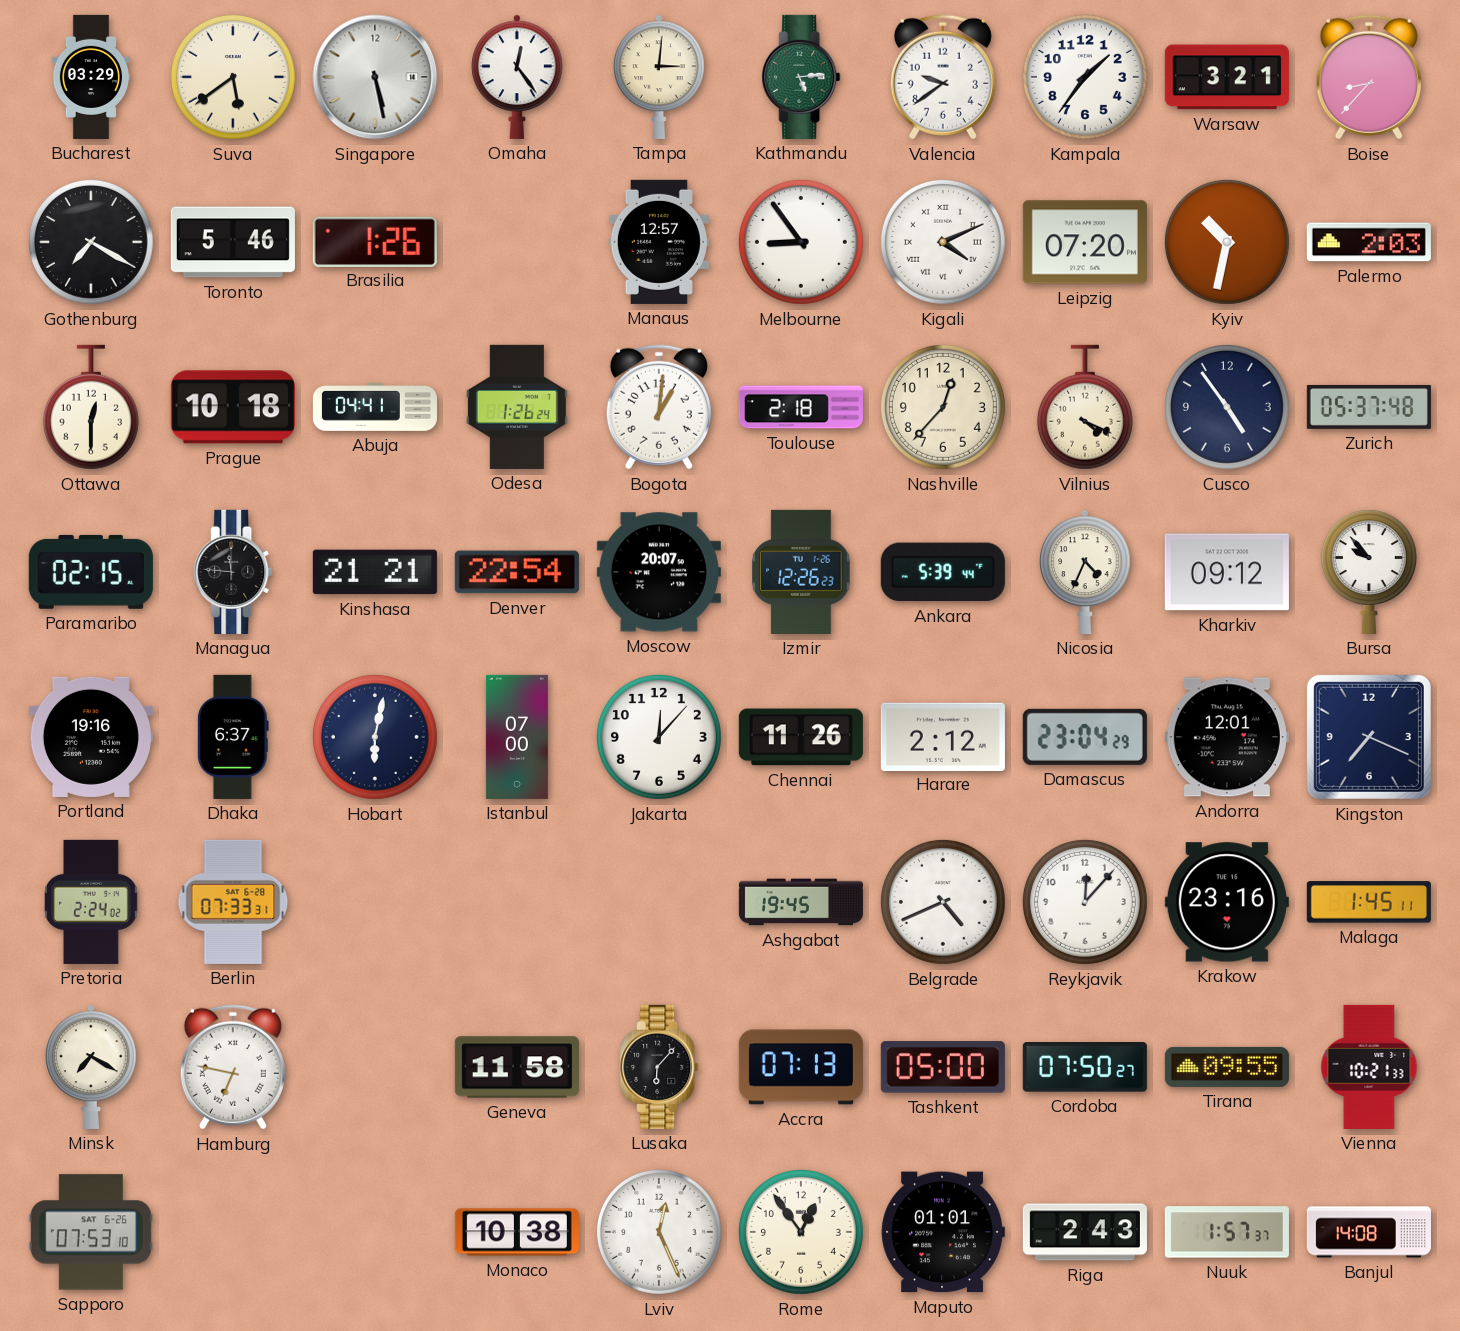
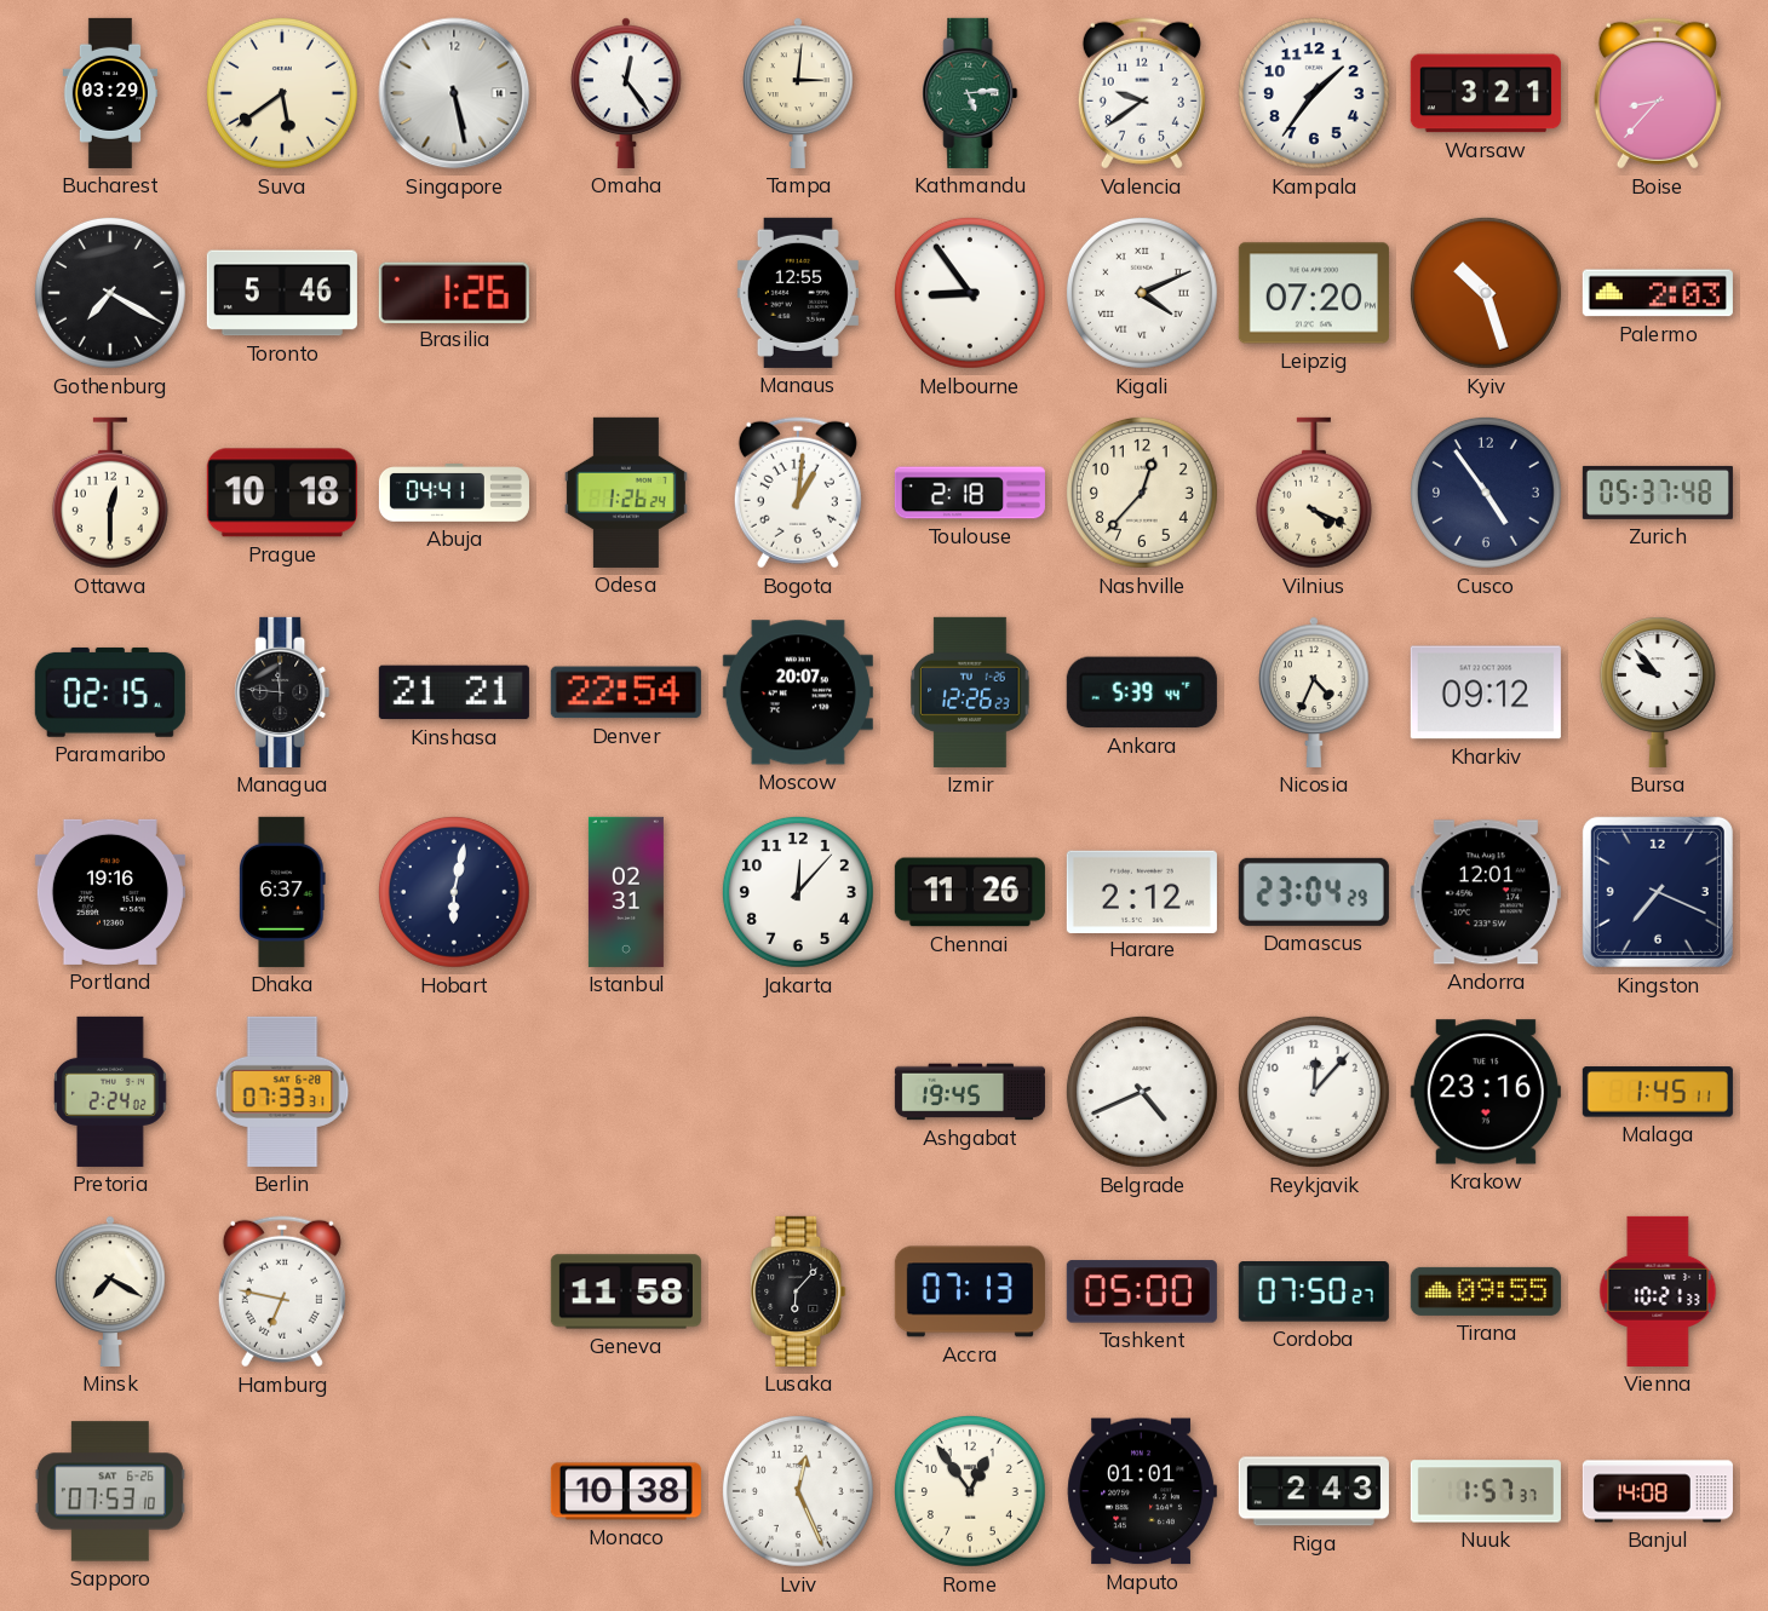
Manaus: 12:57 -> 12:55
Kyiv: 10:32 -> 10:27
Istanbul: 07:00 -> 02:31
